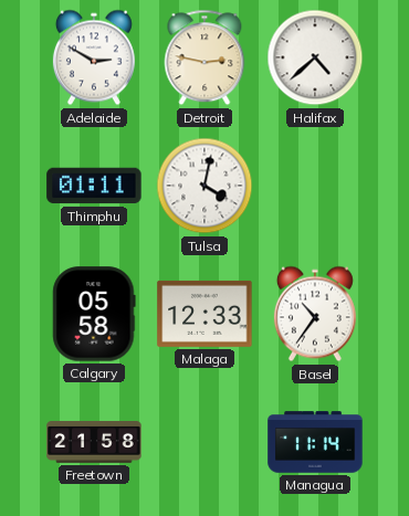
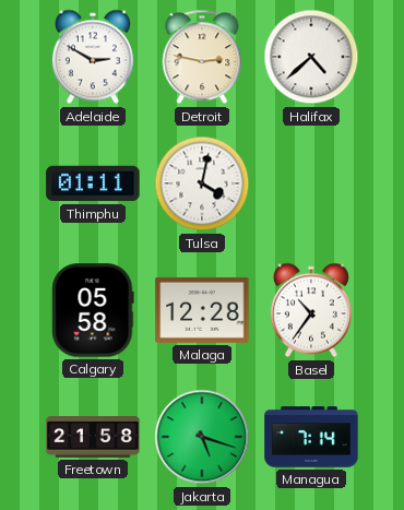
Malaga: 12:33 -> 12:28
Jakarta: none -> 5:18
Managua: 11:14 -> 7:14
